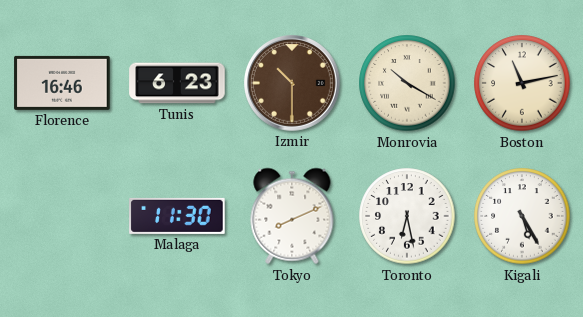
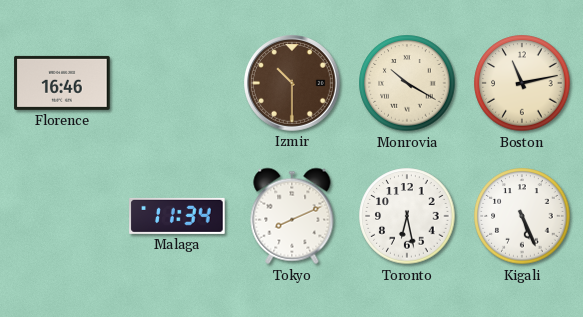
Tunis: 6:23 -> none
Malaga: 11:30 -> 11:34
Kigali: 5:25 -> 5:26
